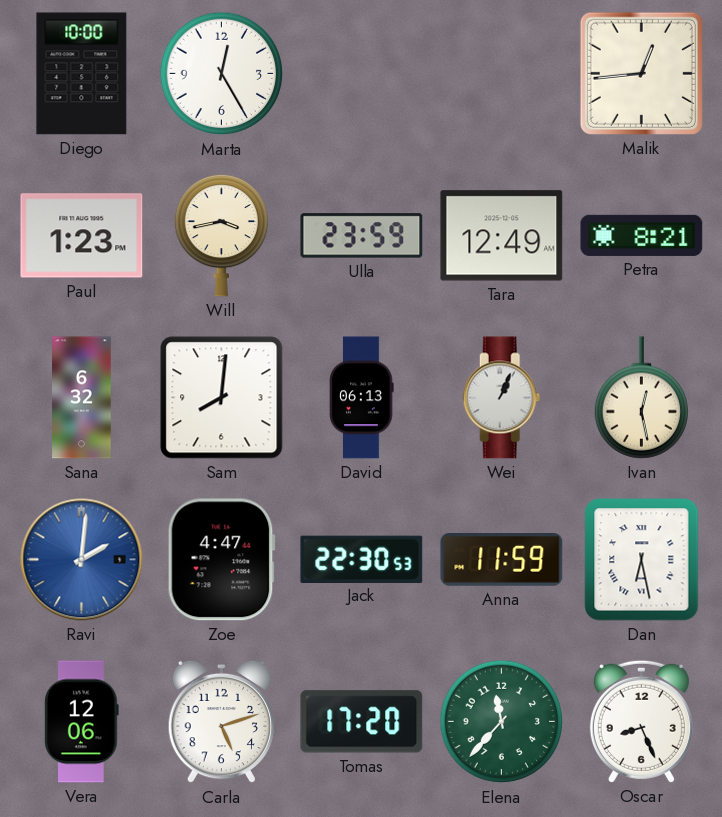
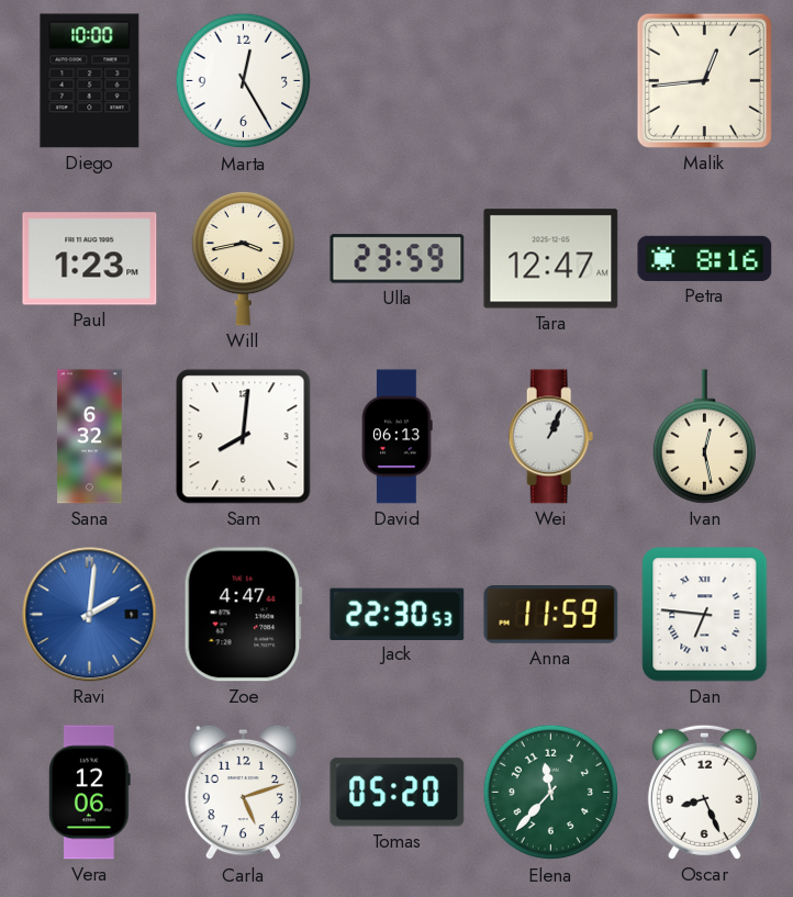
Tara: 12:49 -> 12:47
Petra: 8:21 -> 8:16
Dan: 6:28 -> 6:46
Tomas: 17:20 -> 05:20
